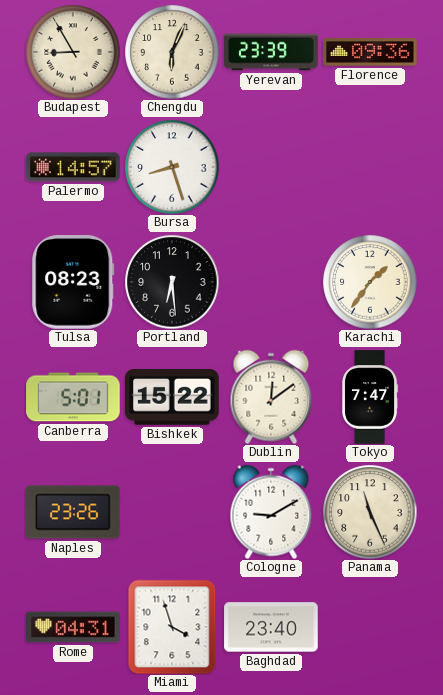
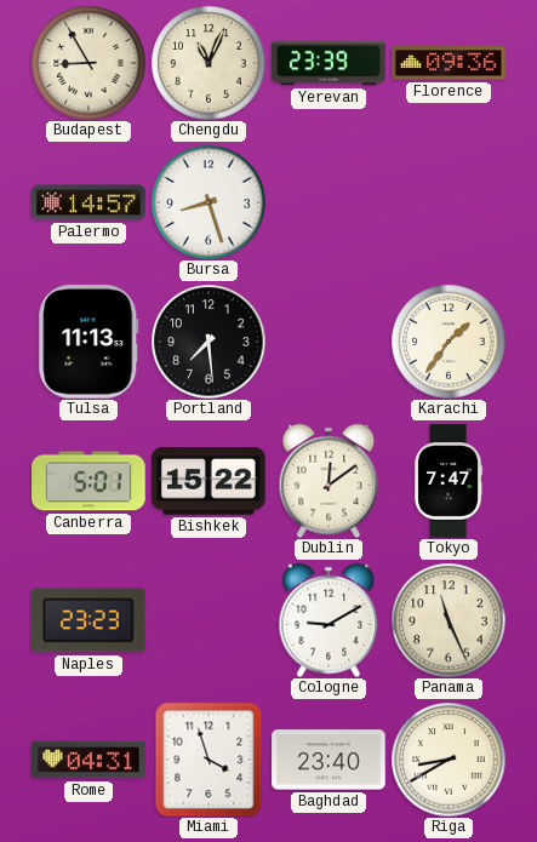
Chengdu: 6:04 -> 11:04
Tulsa: 08:23 -> 11:13
Portland: 6:29 -> 7:29
Naples: 23:26 -> 23:23
Riga: none -> 8:40
